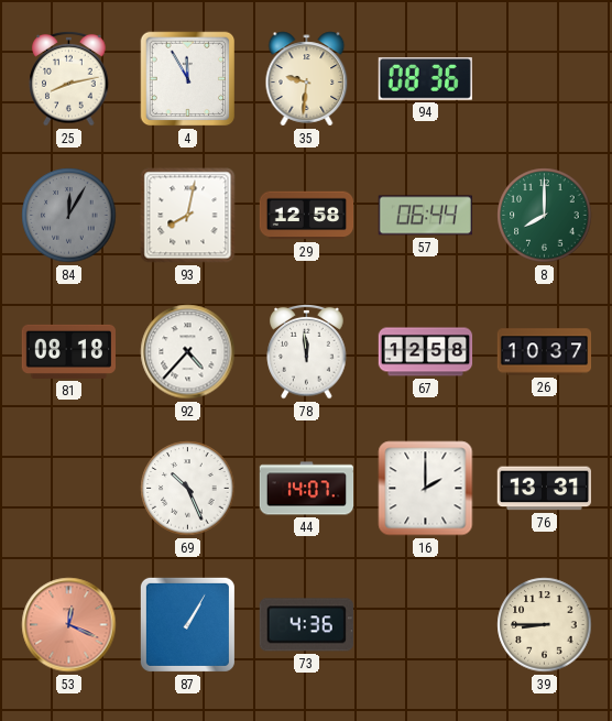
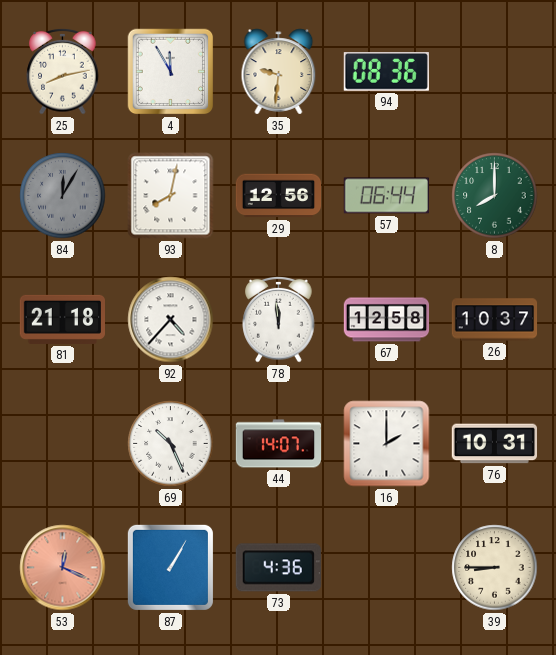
29: 12:58 -> 12:56
81: 08:18 -> 21:18
76: 13:31 -> 10:31
